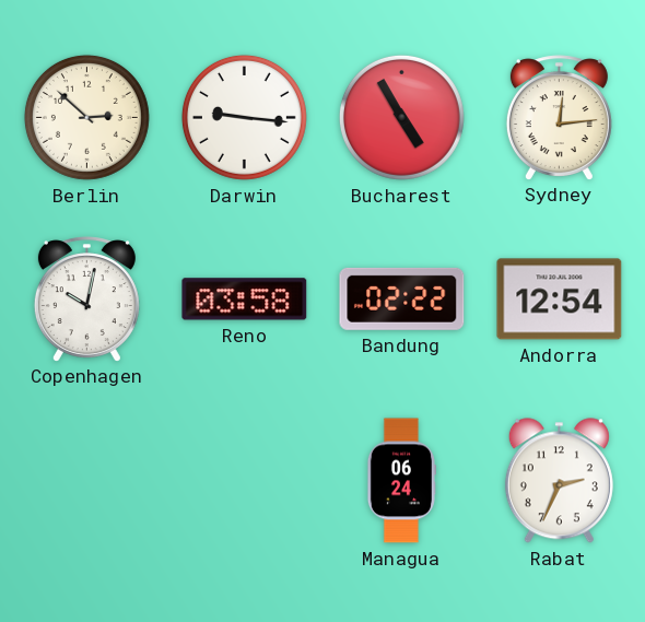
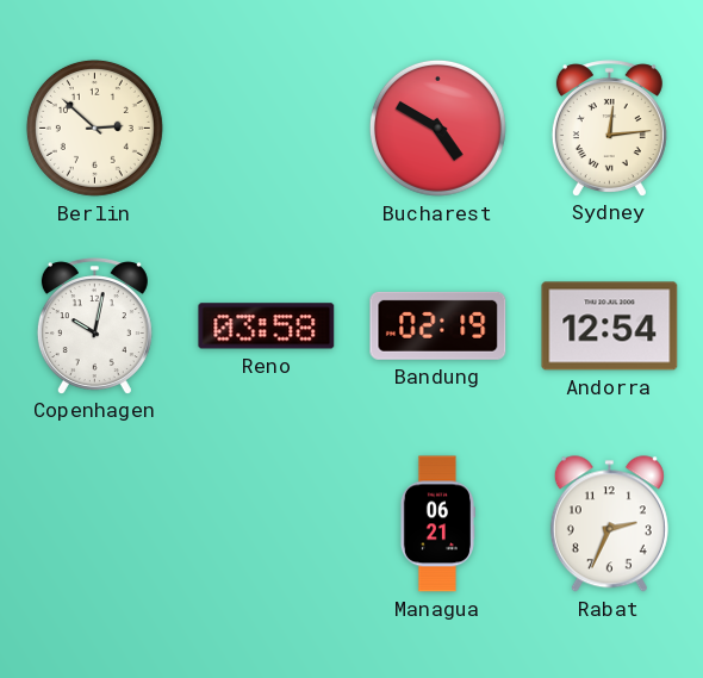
Darwin: 9:16 -> none
Bucharest: 4:55 -> 4:50
Bandung: 02:22 -> 02:19
Managua: 06:24 -> 06:21
